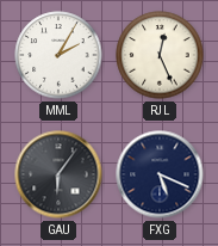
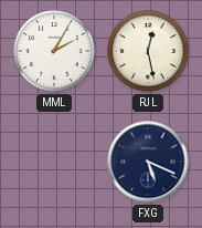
RJL: 12:26 -> 12:28
GAU: 6:06 -> none
